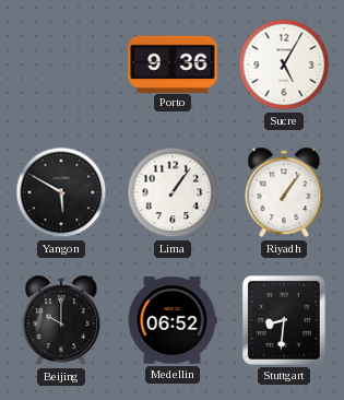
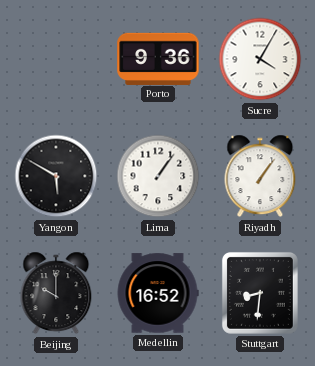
Sucre: 5:05 -> 4:05
Medellin: 06:52 -> 16:52
